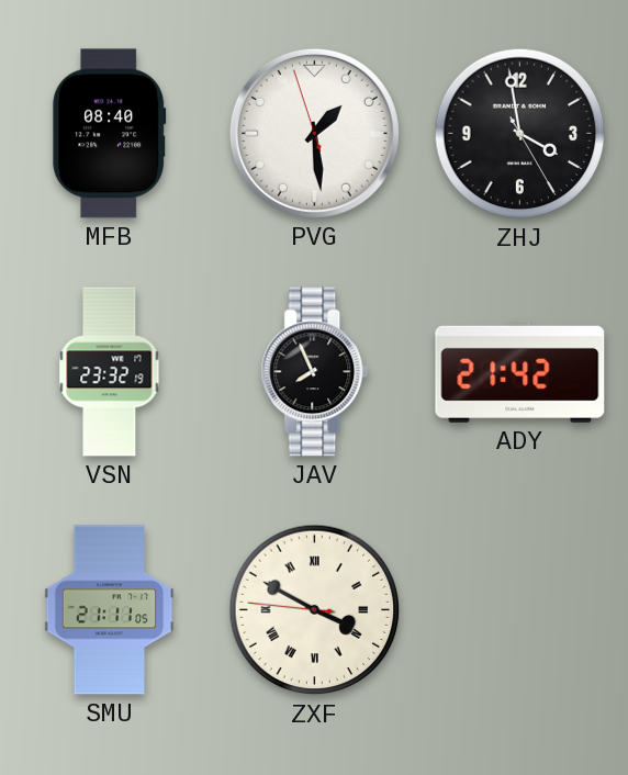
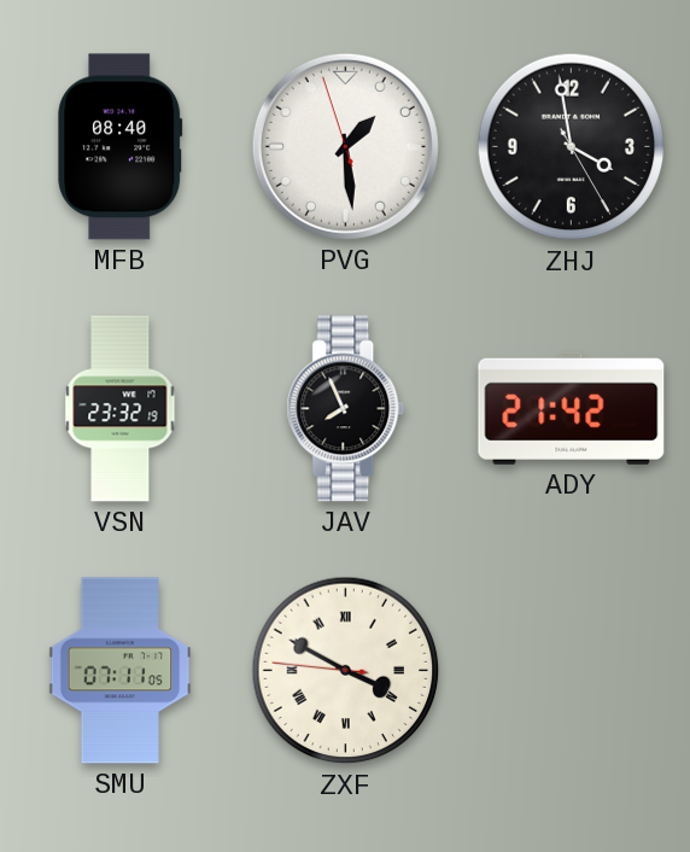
SMU: 21:11 -> 07:11
